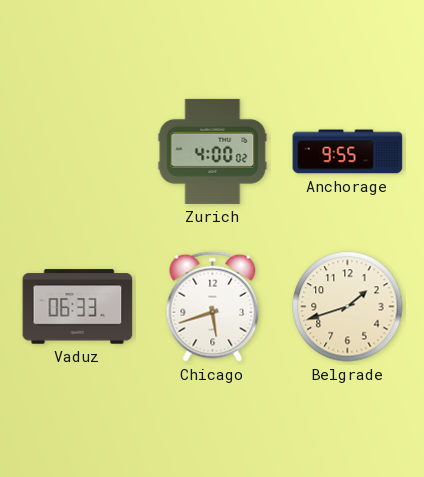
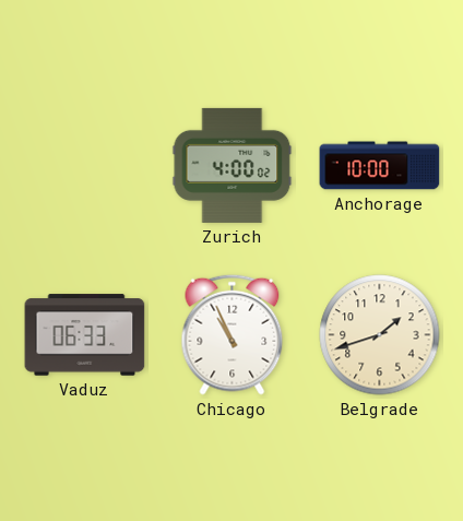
Anchorage: 9:55 -> 10:00
Chicago: 5:42 -> 10:56
